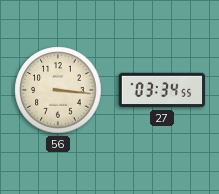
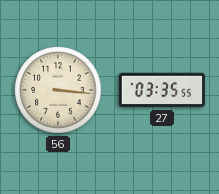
27: 03:34 -> 03:35
